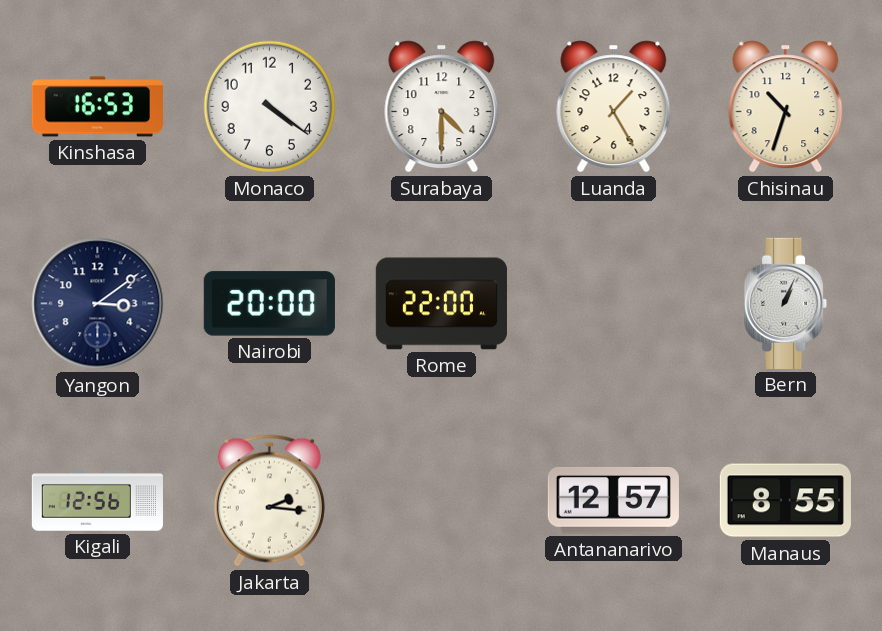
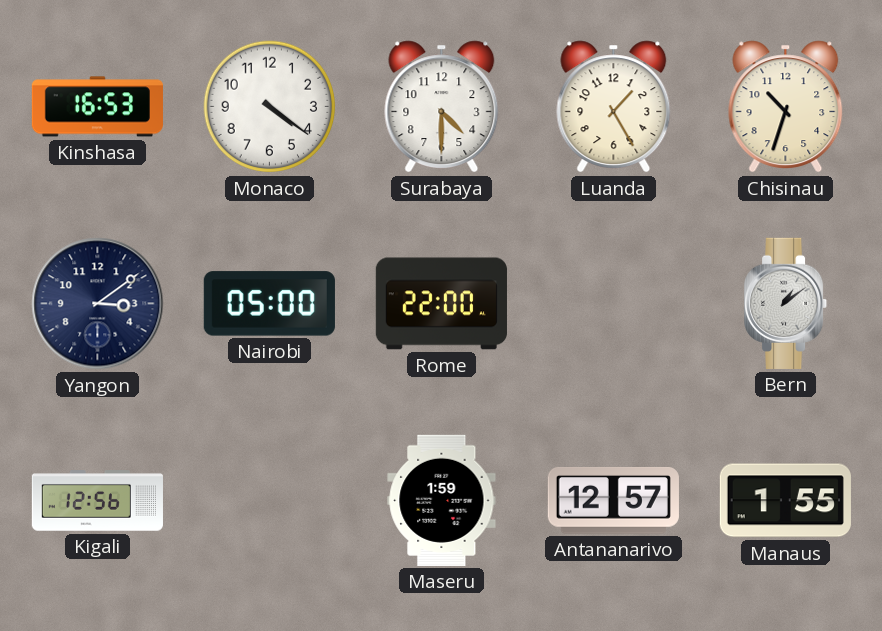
Nairobi: 20:00 -> 05:00
Bern: 1:04 -> 1:09
Jakarta: 2:16 -> none
Maseru: none -> 1:59
Manaus: 8:55 -> 1:55
